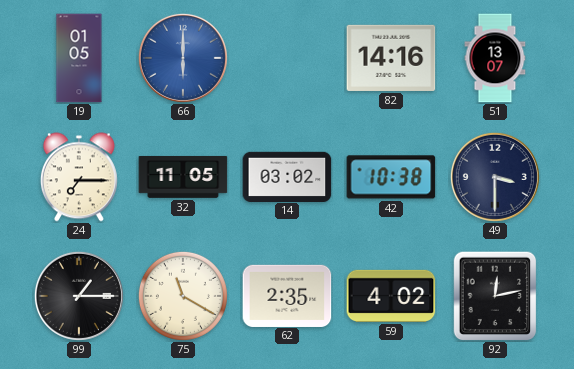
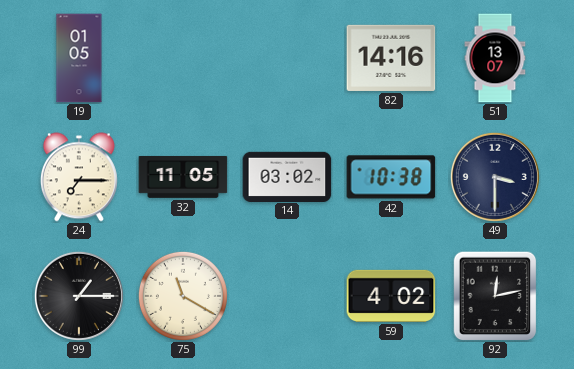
66: 6:00 -> none
62: 2:35 -> none
